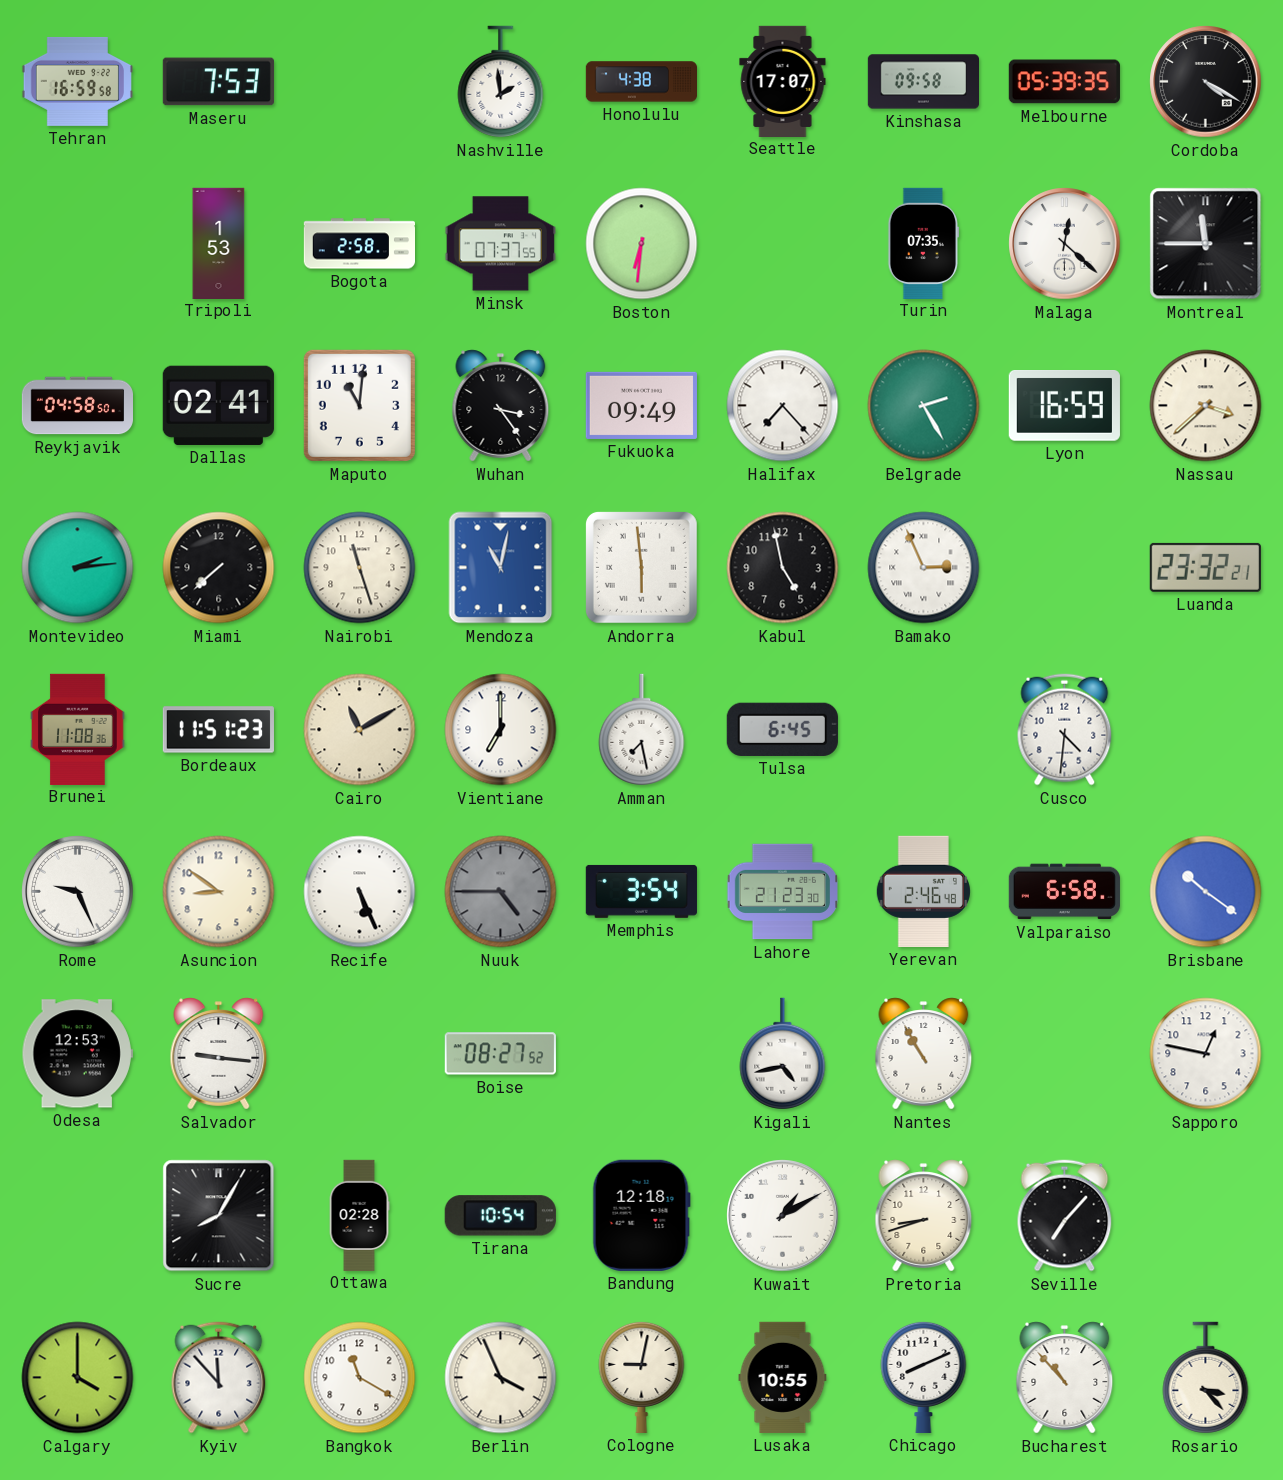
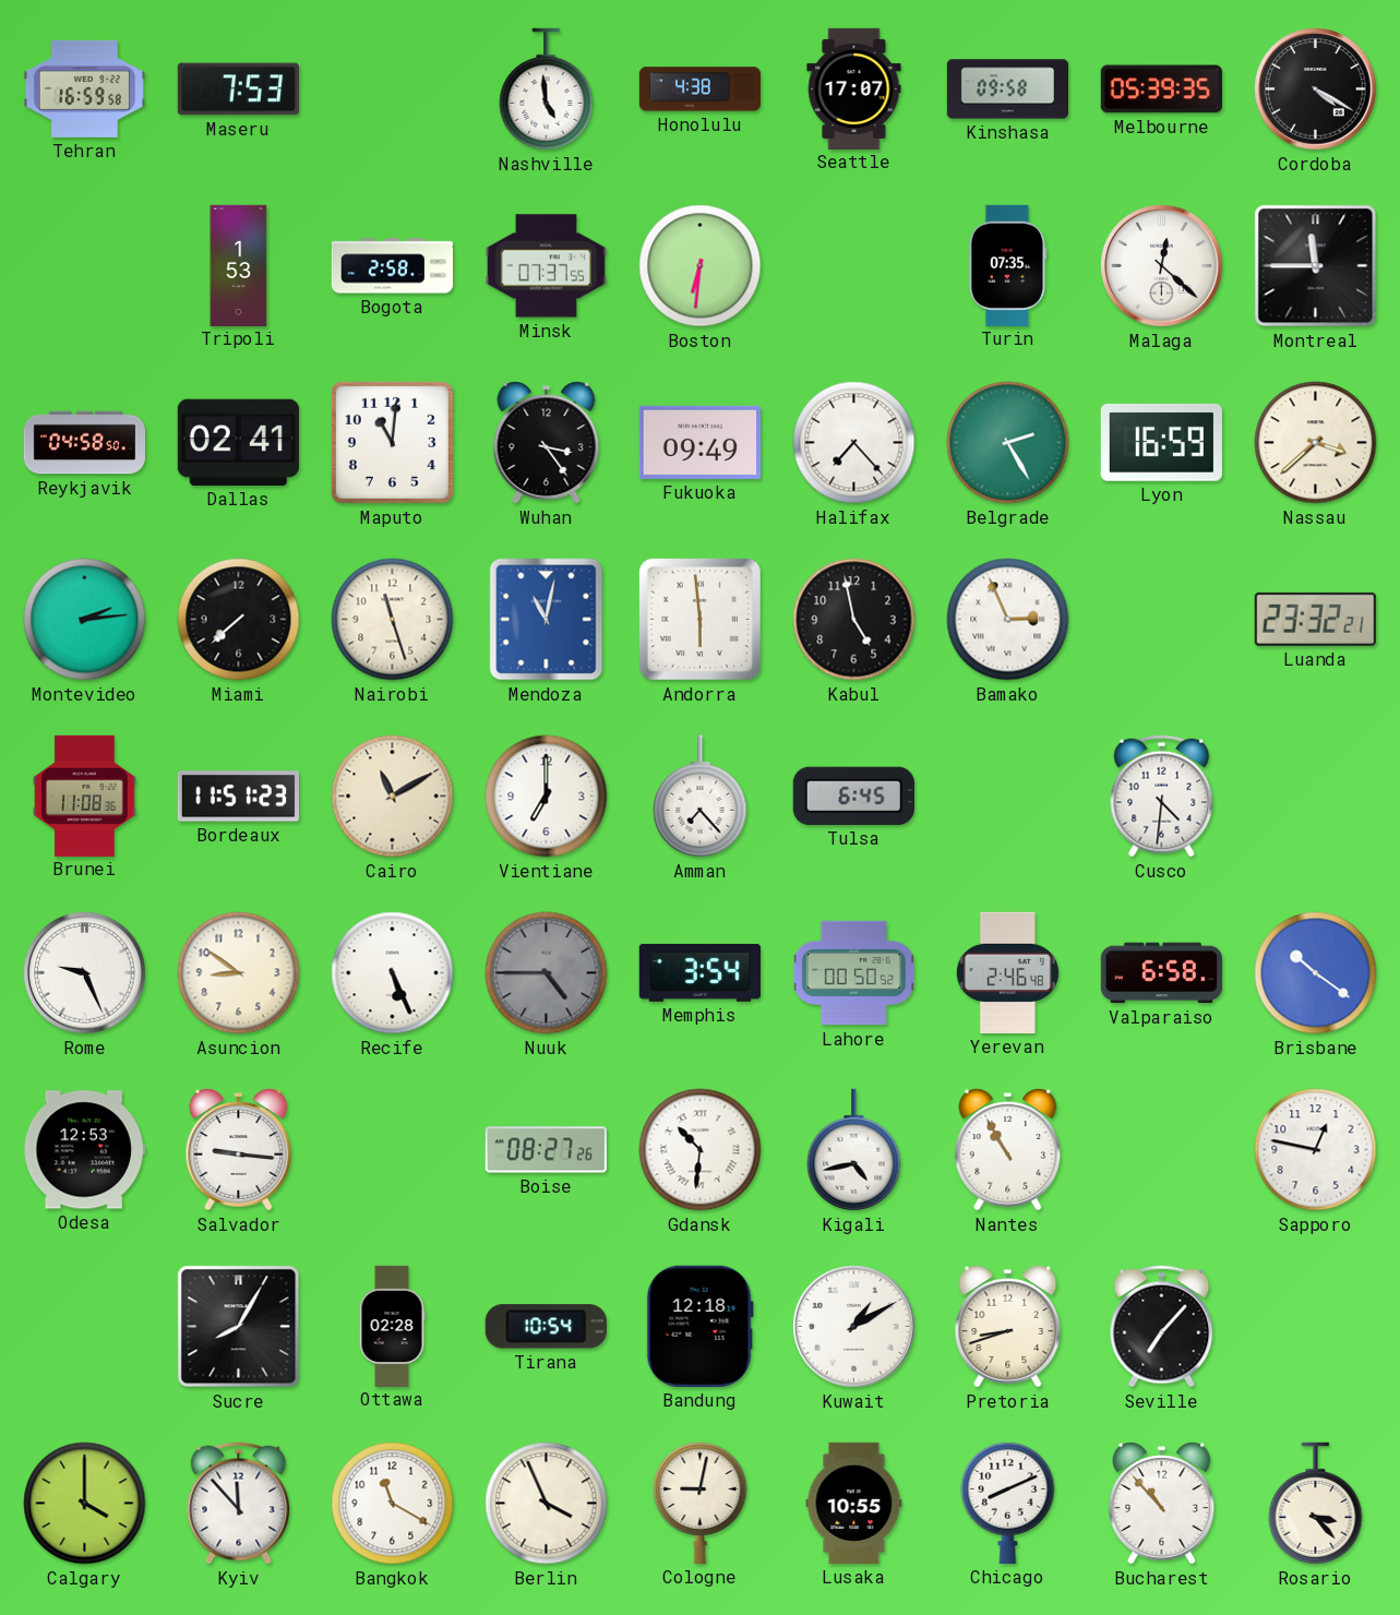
Nashville: 1:59 -> 4:59
Amman: 7:28 -> 7:23
Lahore: 21:23 -> 00:50
Boise: 08:27:52 -> 08:27:26
Gdansk: none -> 10:31
